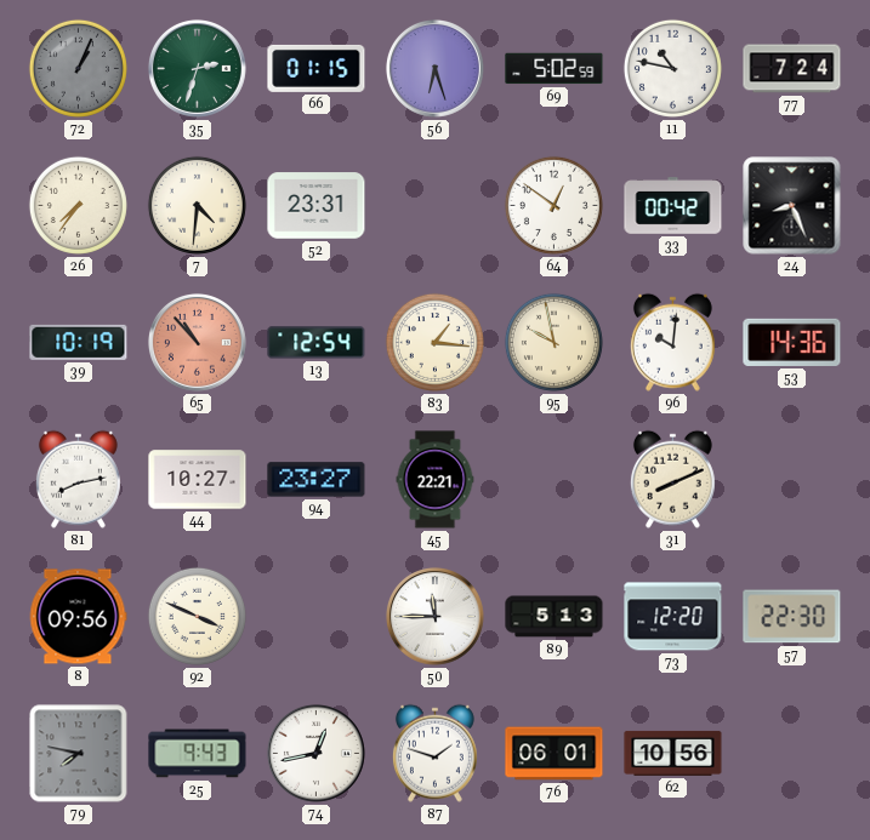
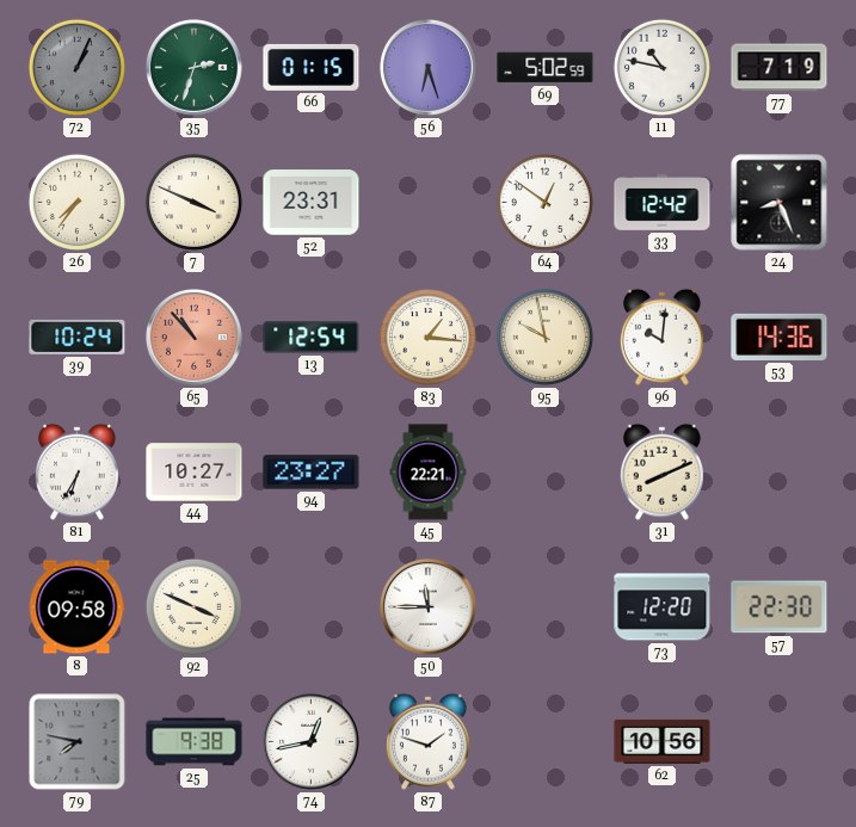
77: 7:24 -> 7:19
7: 4:31 -> 3:49
33: 00:42 -> 12:42
39: 10:19 -> 10:24
81: 8:13 -> 6:35
8: 09:56 -> 09:58
89: 5:13 -> none
25: 9:43 -> 9:38
76: 06:01 -> none
